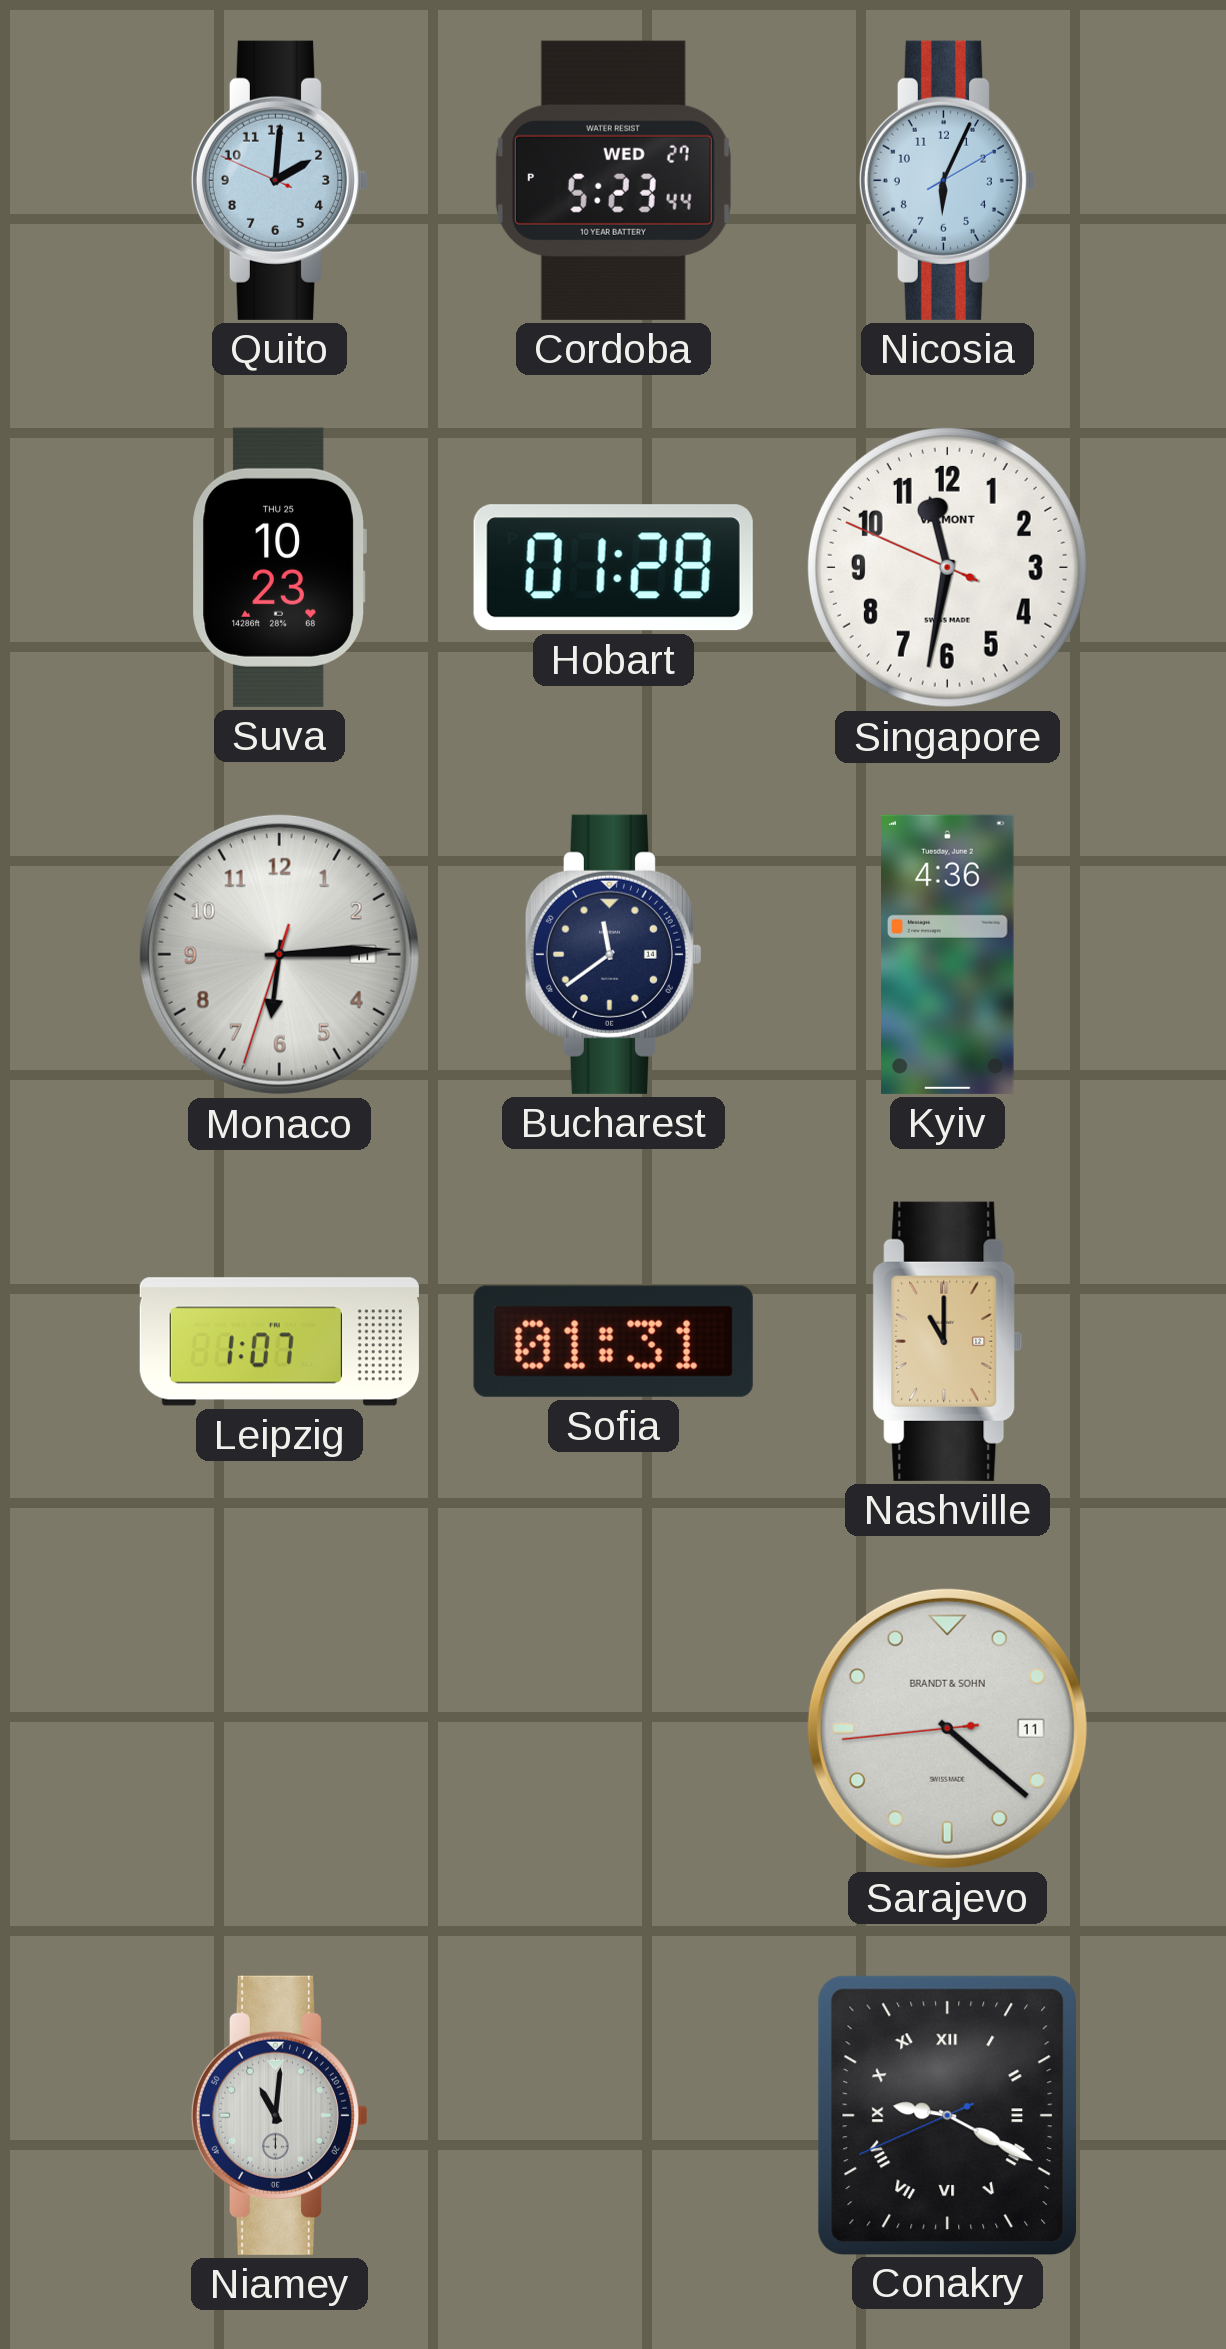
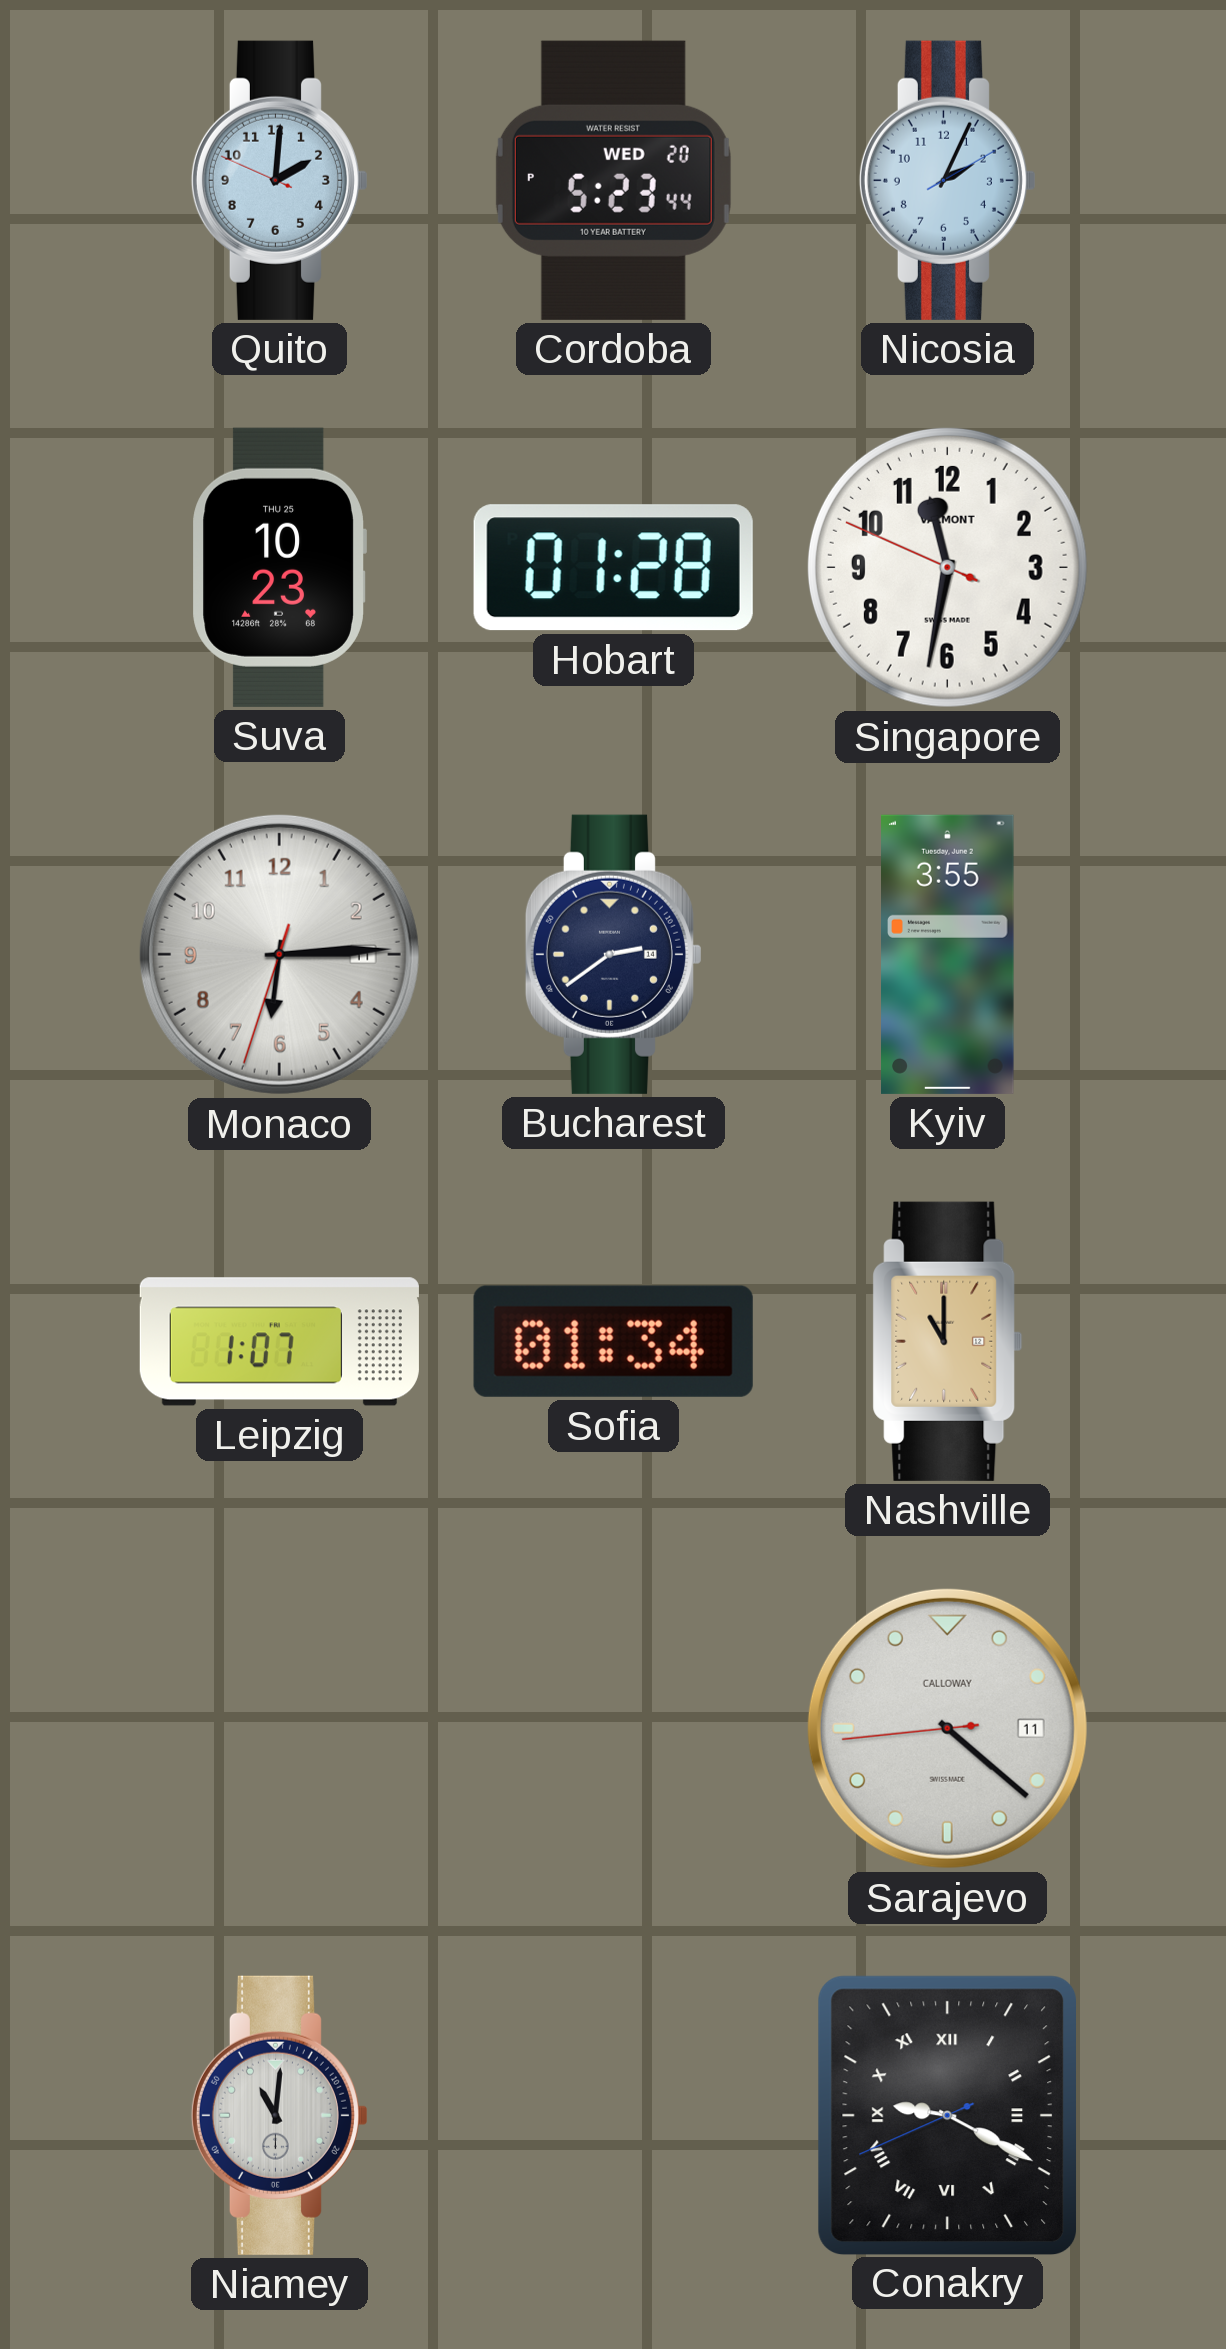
Cordoba date: WED 27 -> WED 20
Nicosia: 6:04 -> 2:04
Bucharest: 11:39 -> 2:39
Kyiv: 4:36 -> 3:55
Sofia: 01:31 -> 01:34
Sarajevo brand: BRANDT & SOHN -> CALLOWAY
